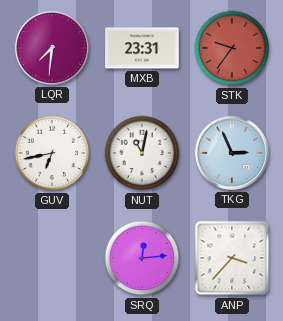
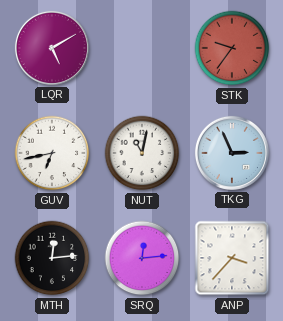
LQR: 7:31 -> 5:10
MXB: 23:31 -> none
MTH: none -> 12:14
